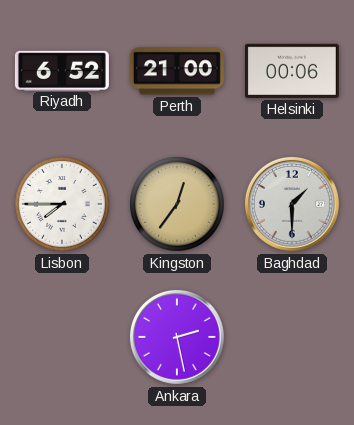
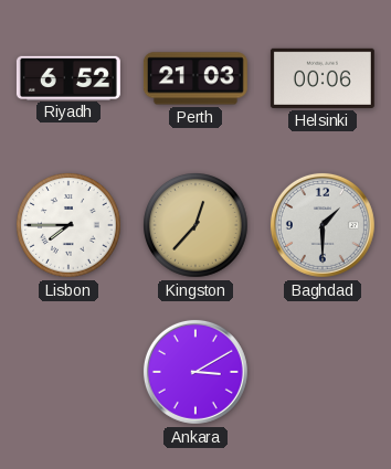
Perth: 21:00 -> 21:03
Kingston: 12:36 -> 12:37
Ankara: 2:28 -> 3:10
